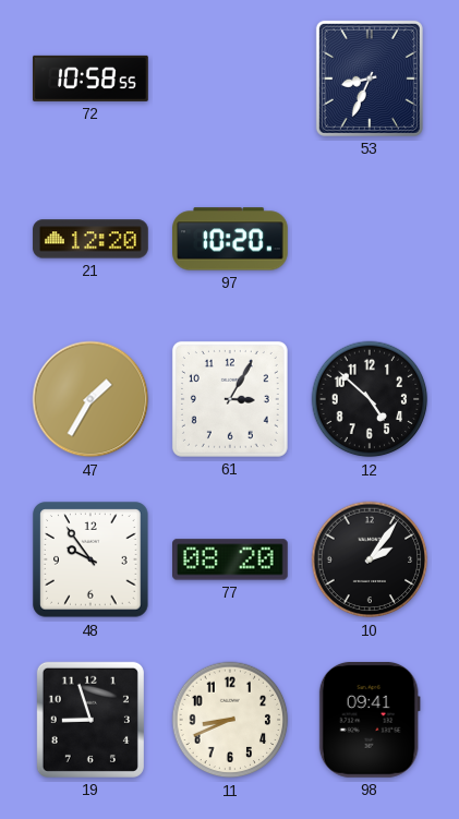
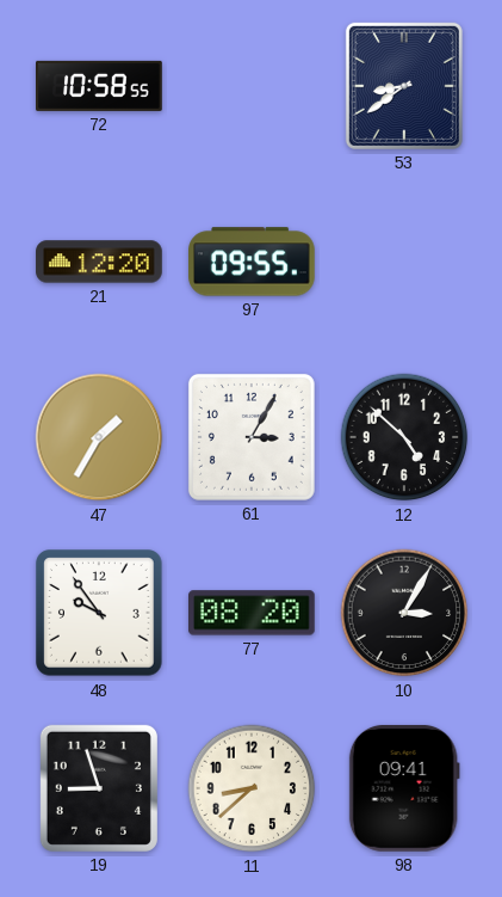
53: 8:34 -> 8:39
97: 10:20 -> 09:55
10: 2:06 -> 3:05
11: 8:41 -> 8:38
